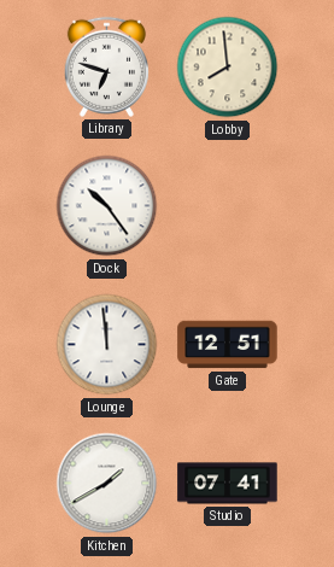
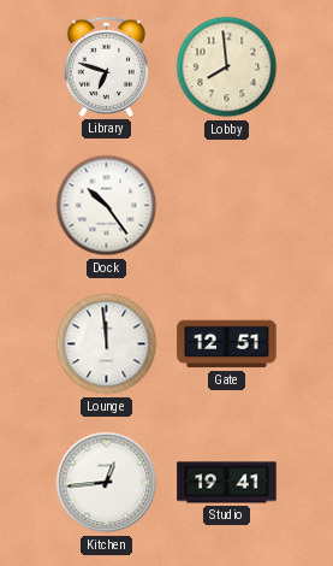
Kitchen: 1:40 -> 12:44
Studio: 07:41 -> 19:41
